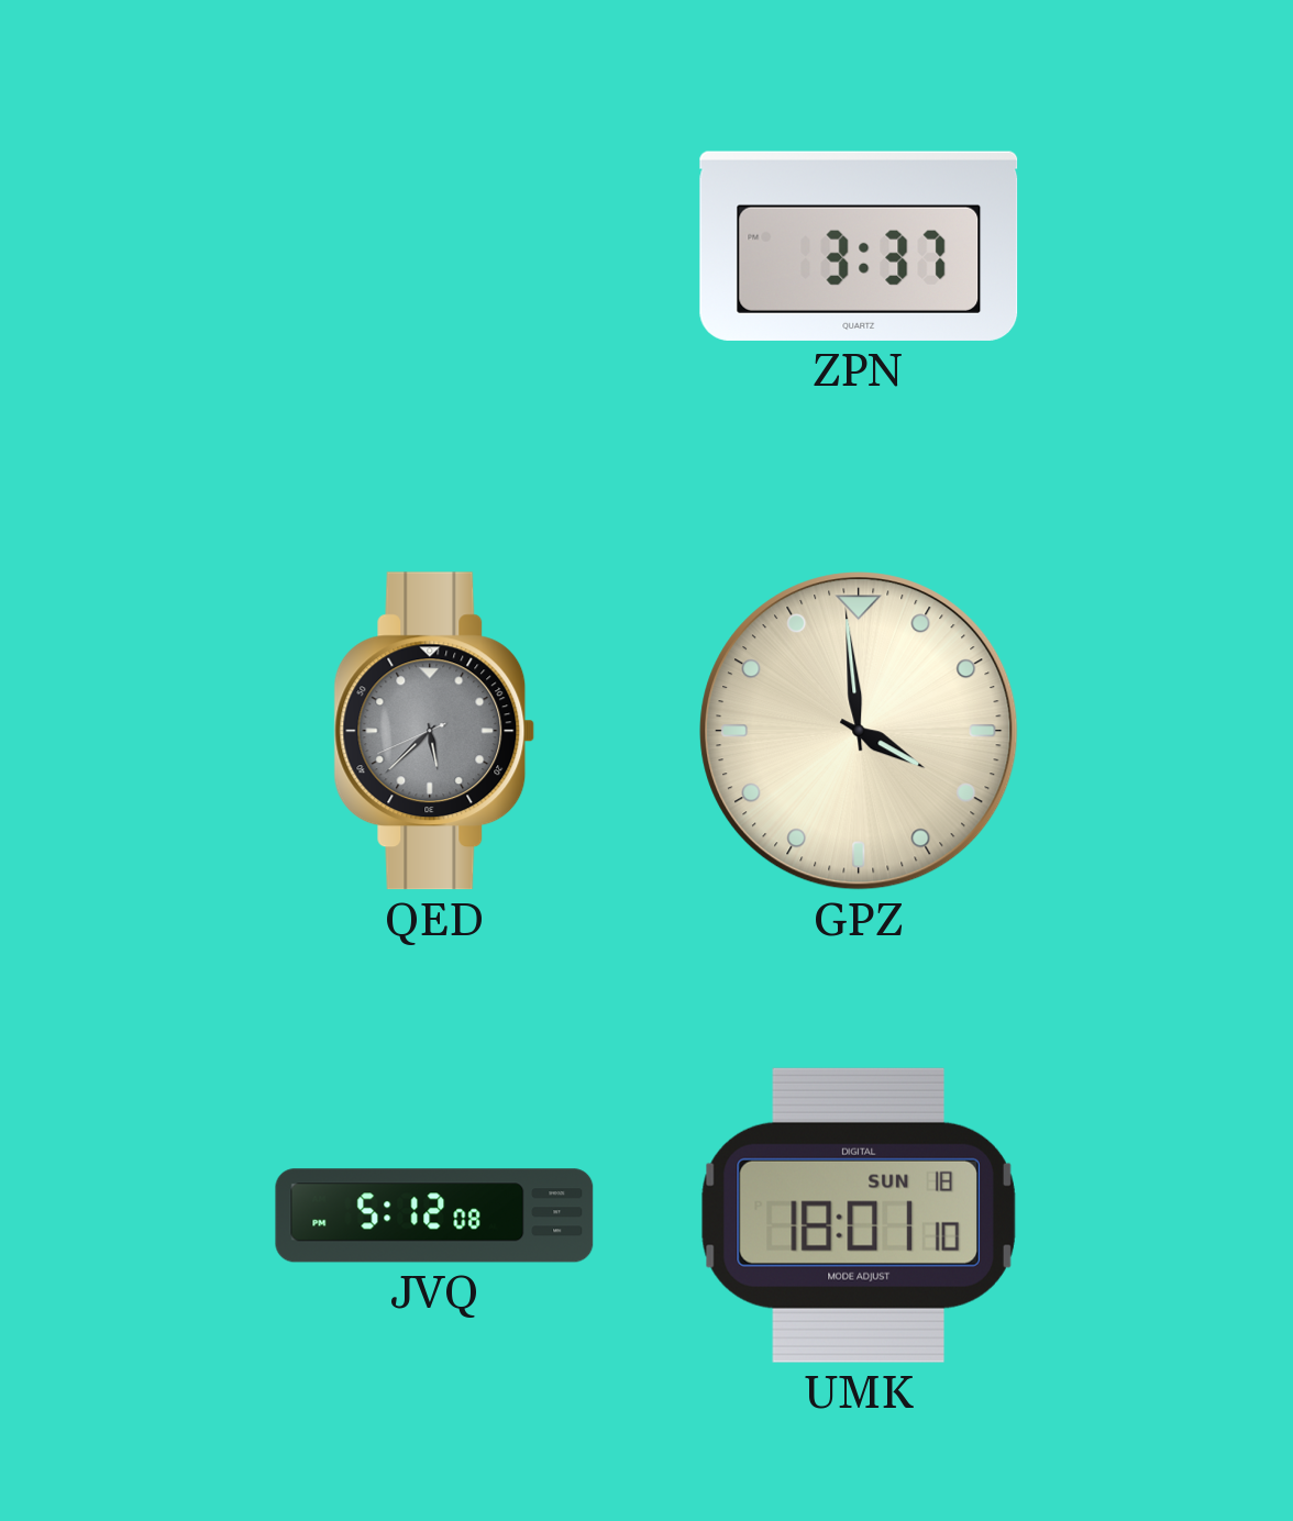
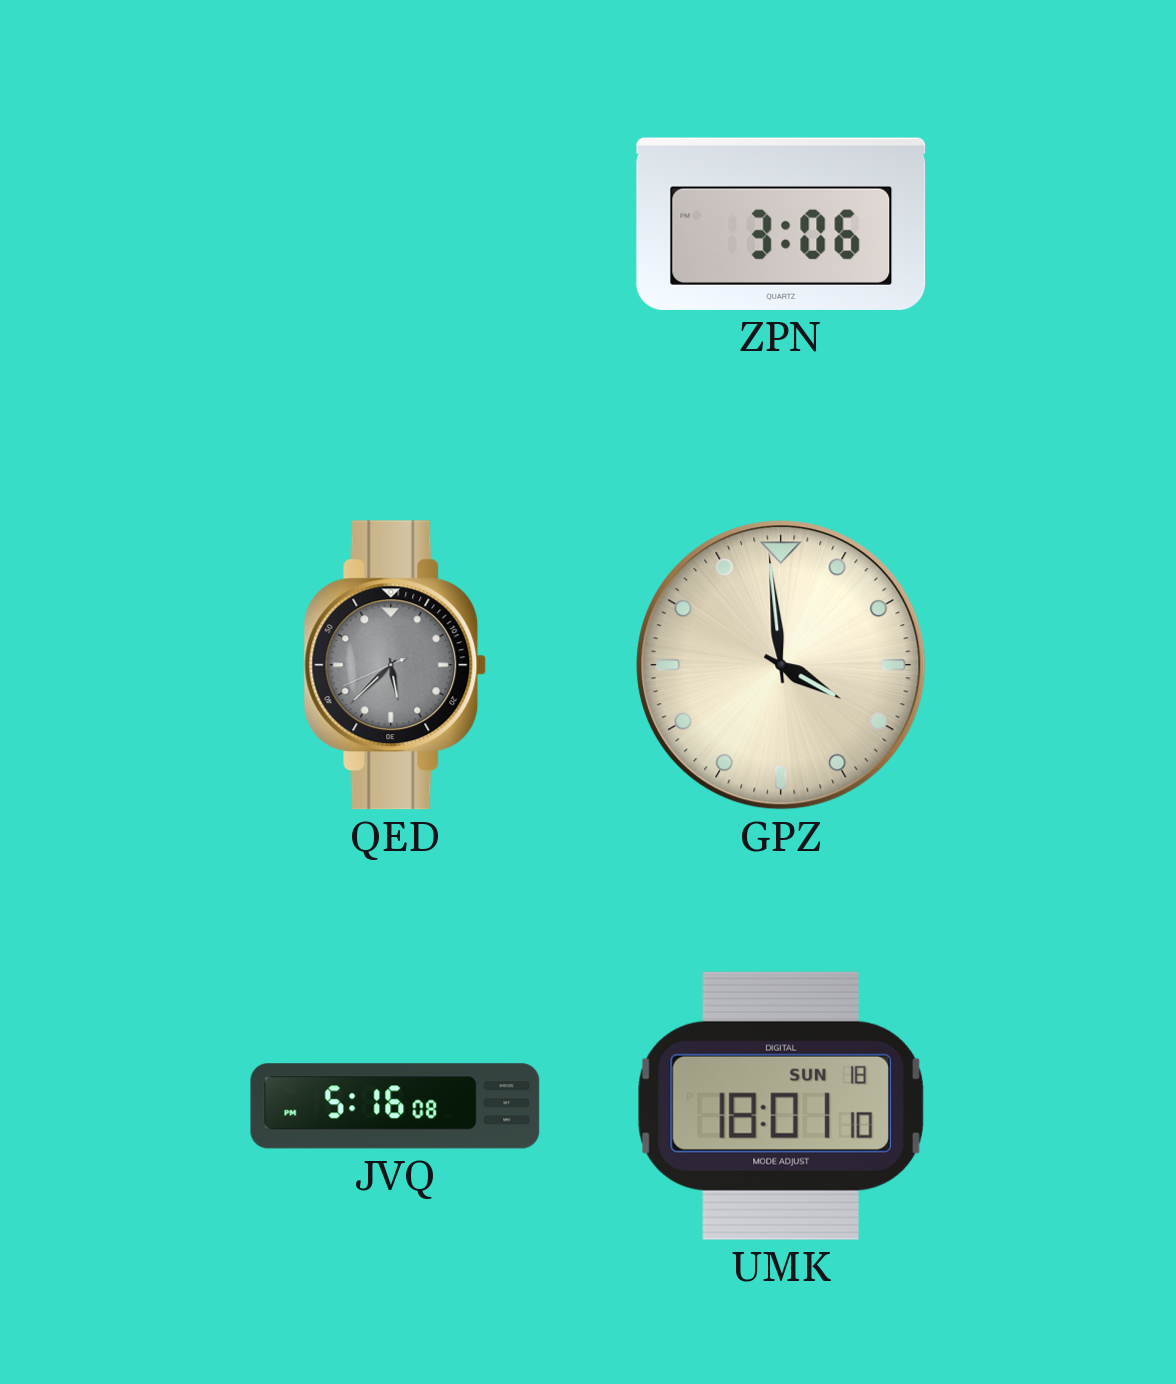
ZPN: 3:37 -> 3:06
JVQ: 5:12 -> 5:16
